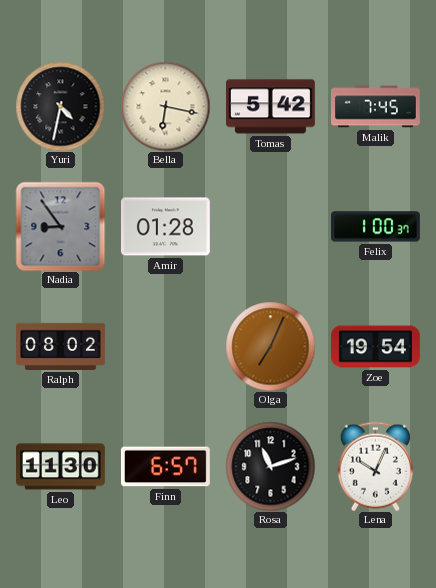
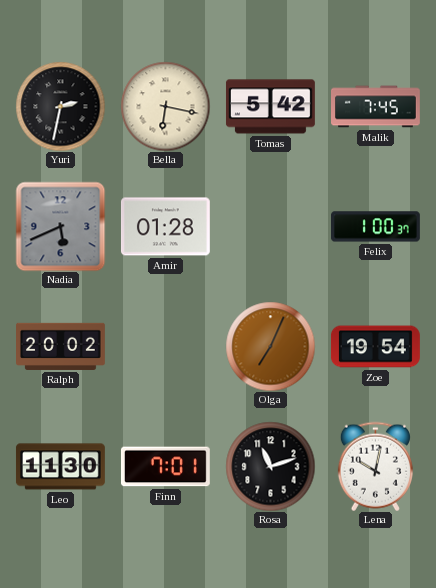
Yuri: 4:32 -> 2:32
Nadia: 8:54 -> 5:41
Ralph: 08:02 -> 20:02
Finn: 6:57 -> 7:01
Lena: 10:04 -> 10:02
